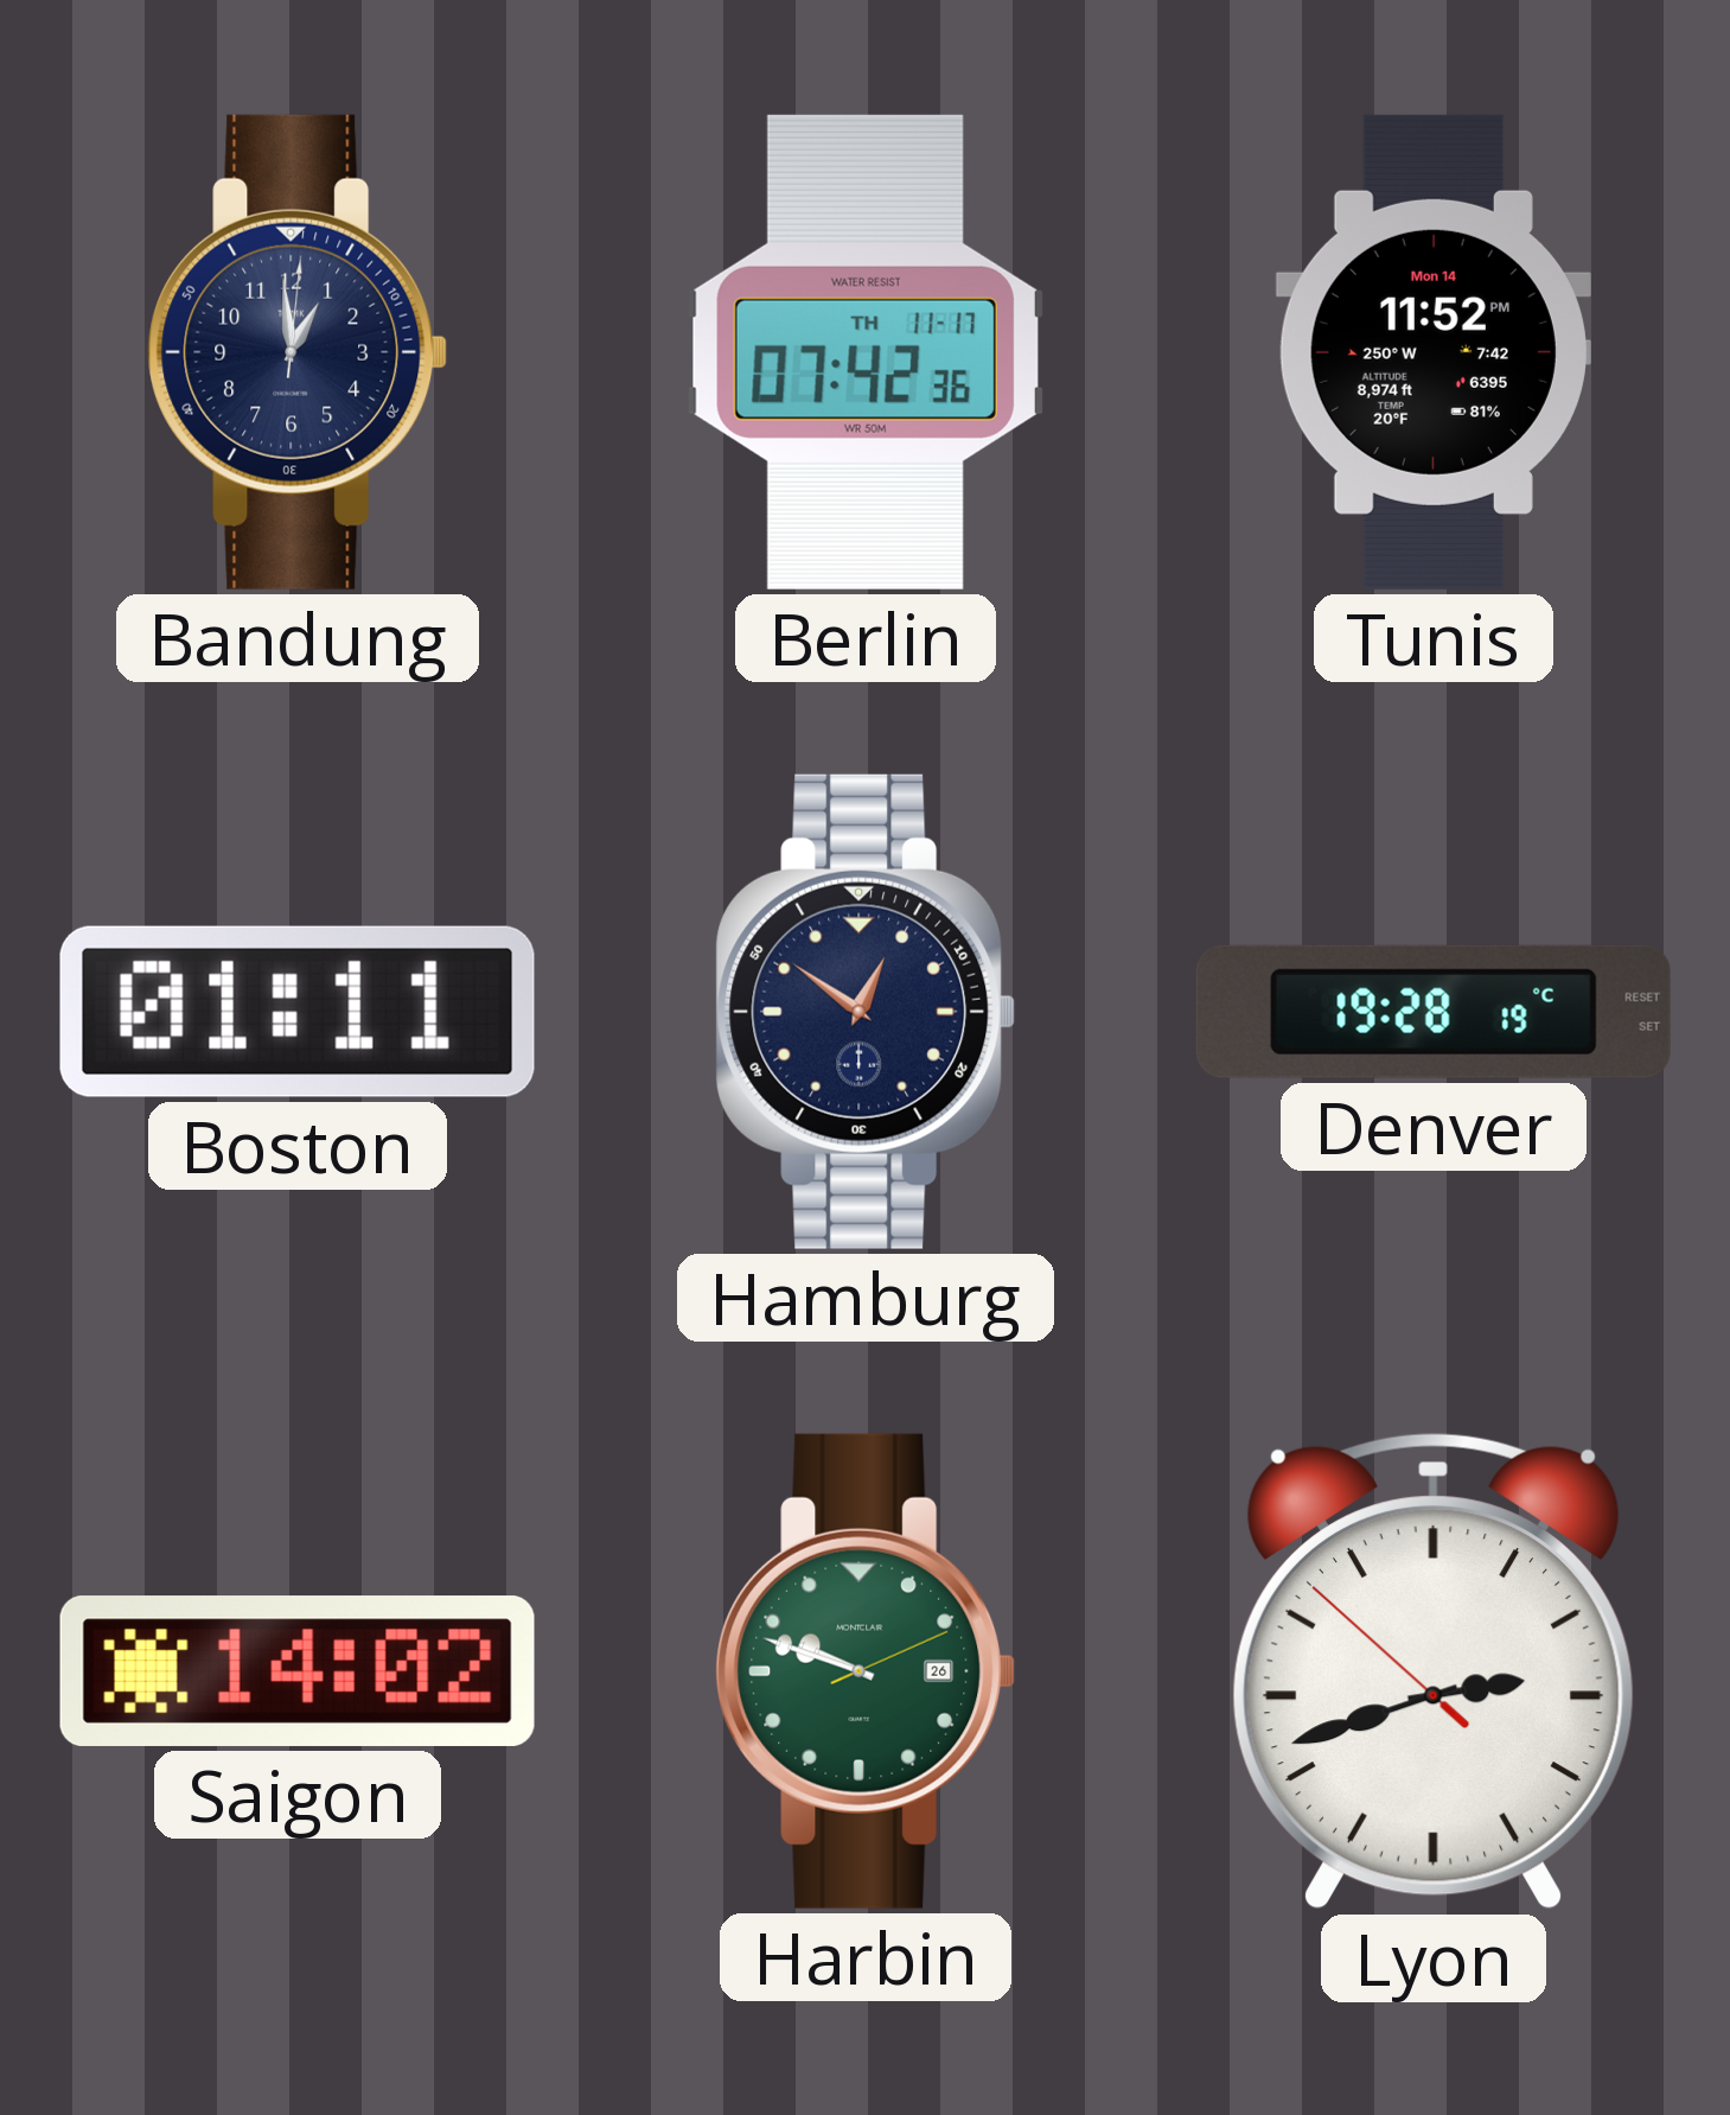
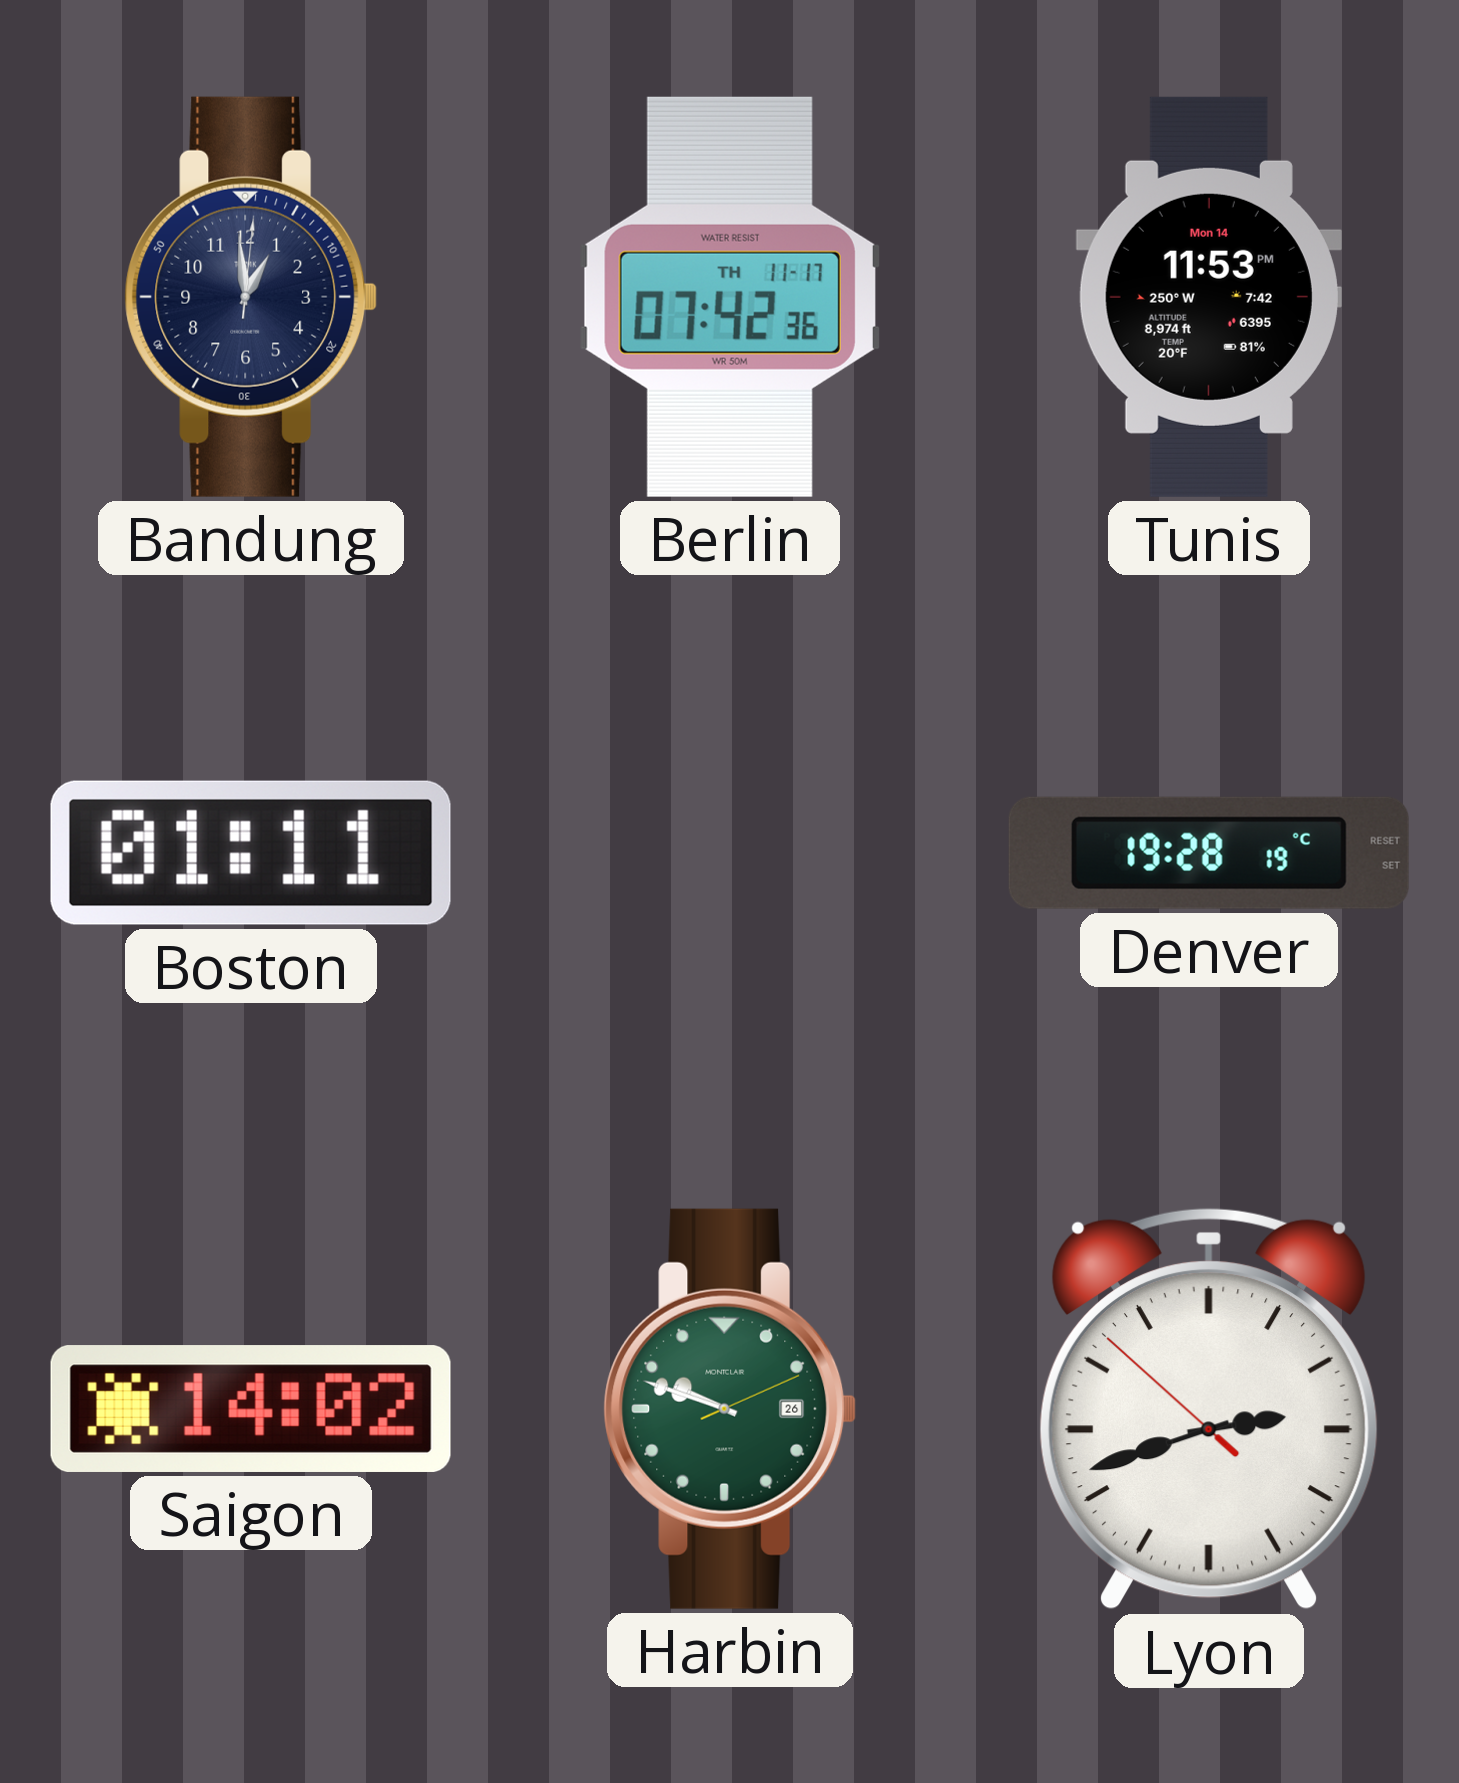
Tunis: 11:52 -> 11:53
Hamburg: 12:51 -> none
